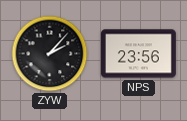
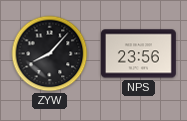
ZYW: 2:07 -> 8:07
